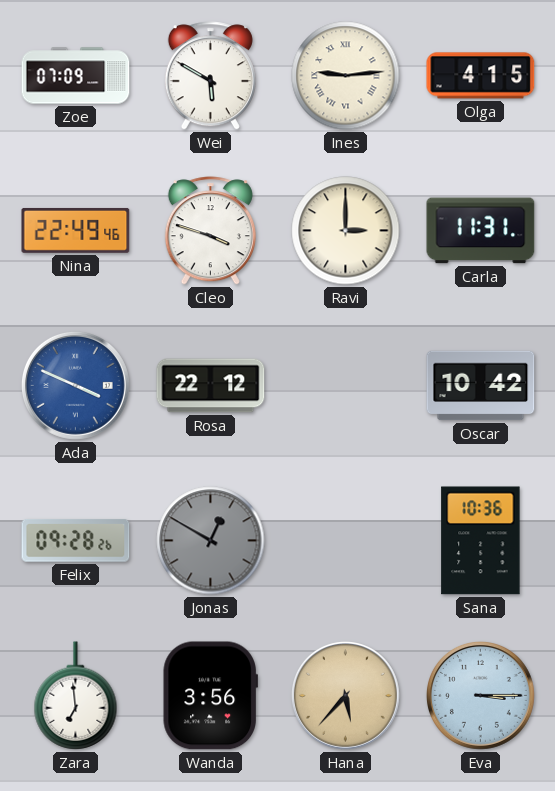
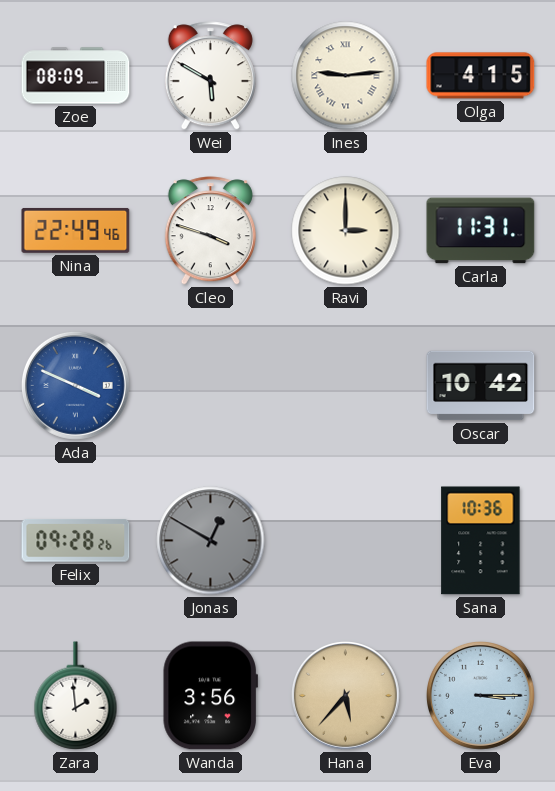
Zoe: 07:09 -> 08:09
Rosa: 22:12 -> none
Zara: 6:59 -> 1:59
